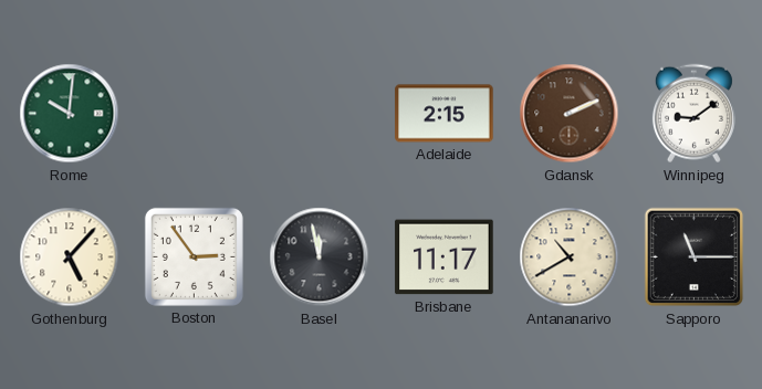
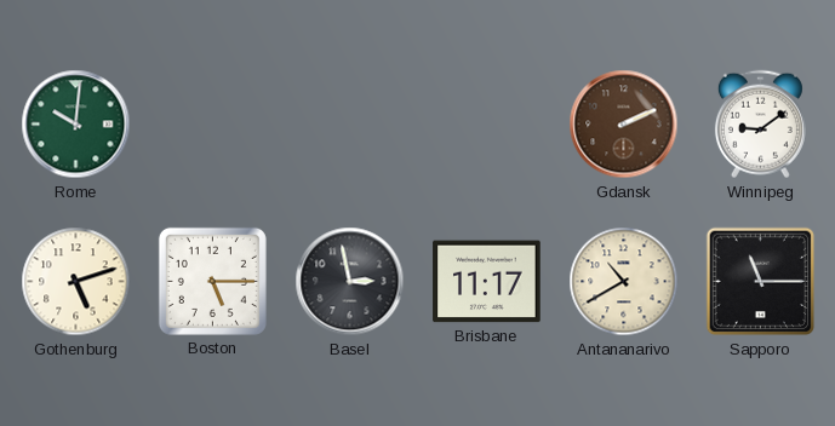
Adelaide: 2:15 -> none
Gothenburg: 5:07 -> 5:12
Boston: 2:54 -> 5:15
Basel: 11:58 -> 2:58
